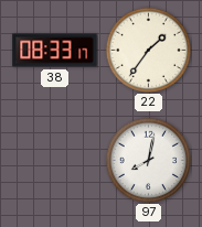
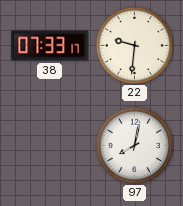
38: 08:33 -> 07:33
22: 1:36 -> 9:31
